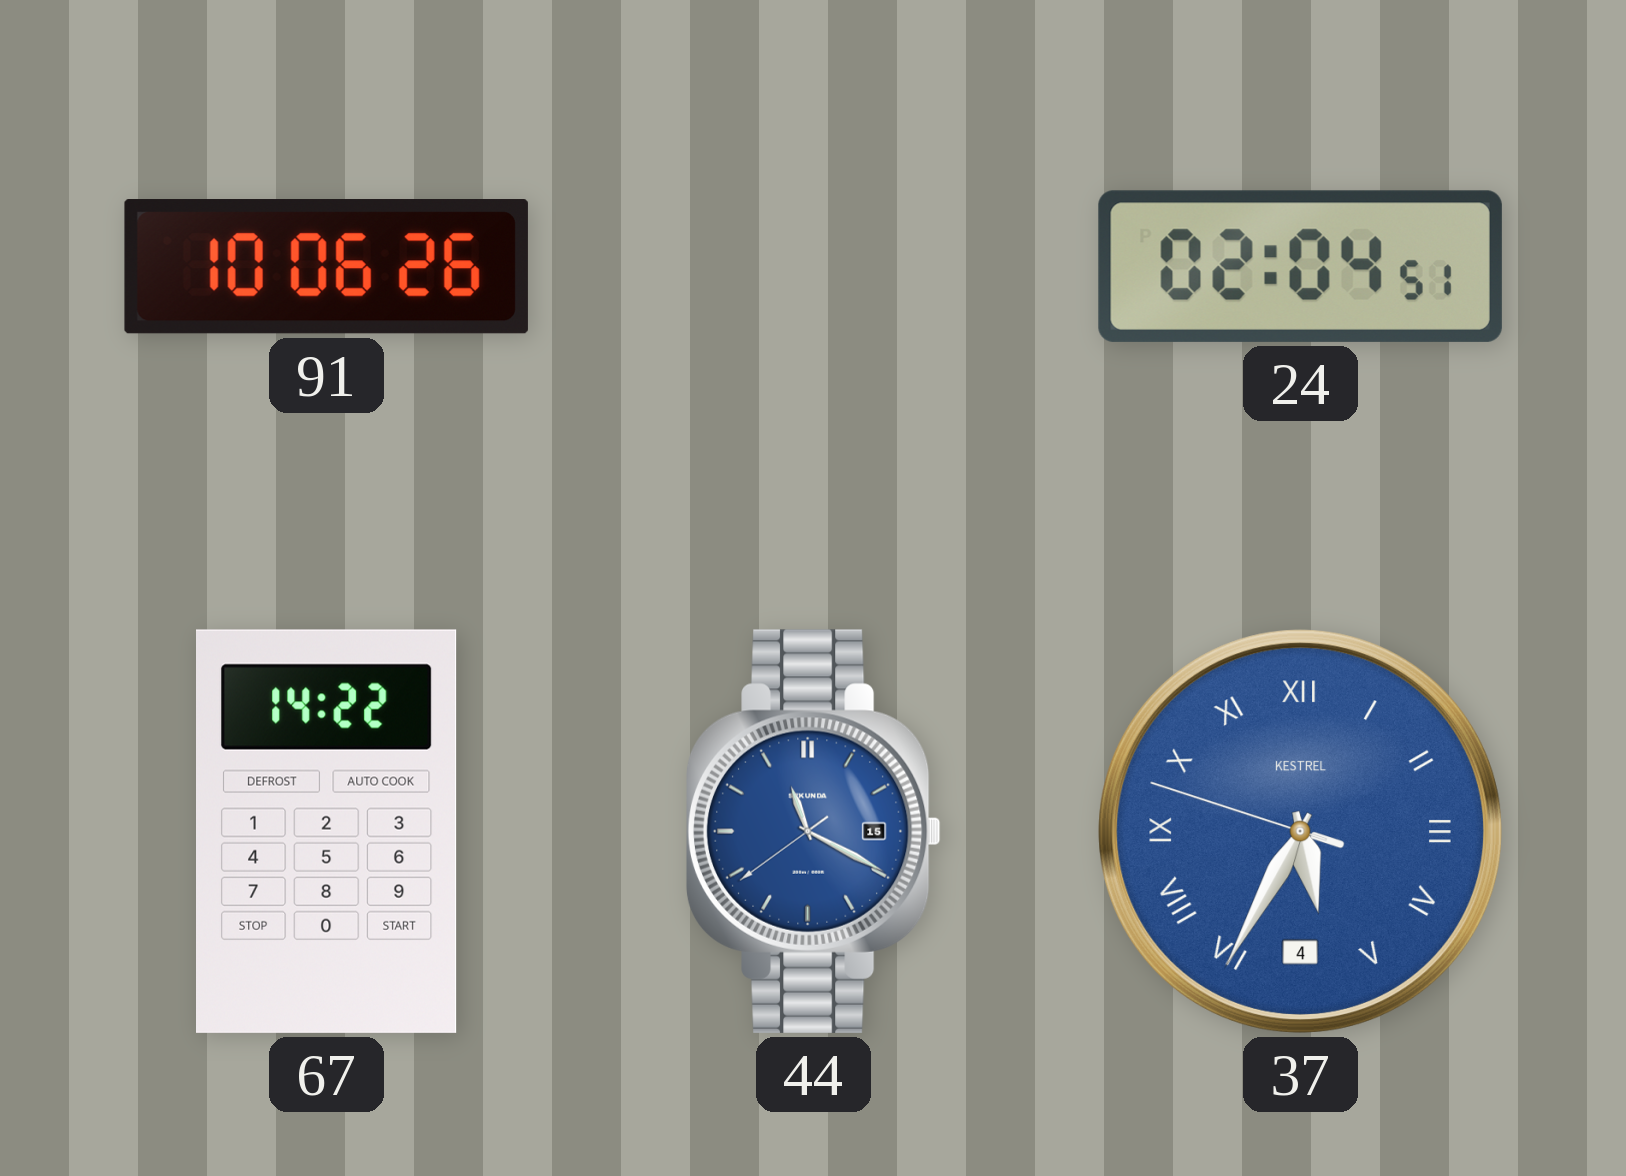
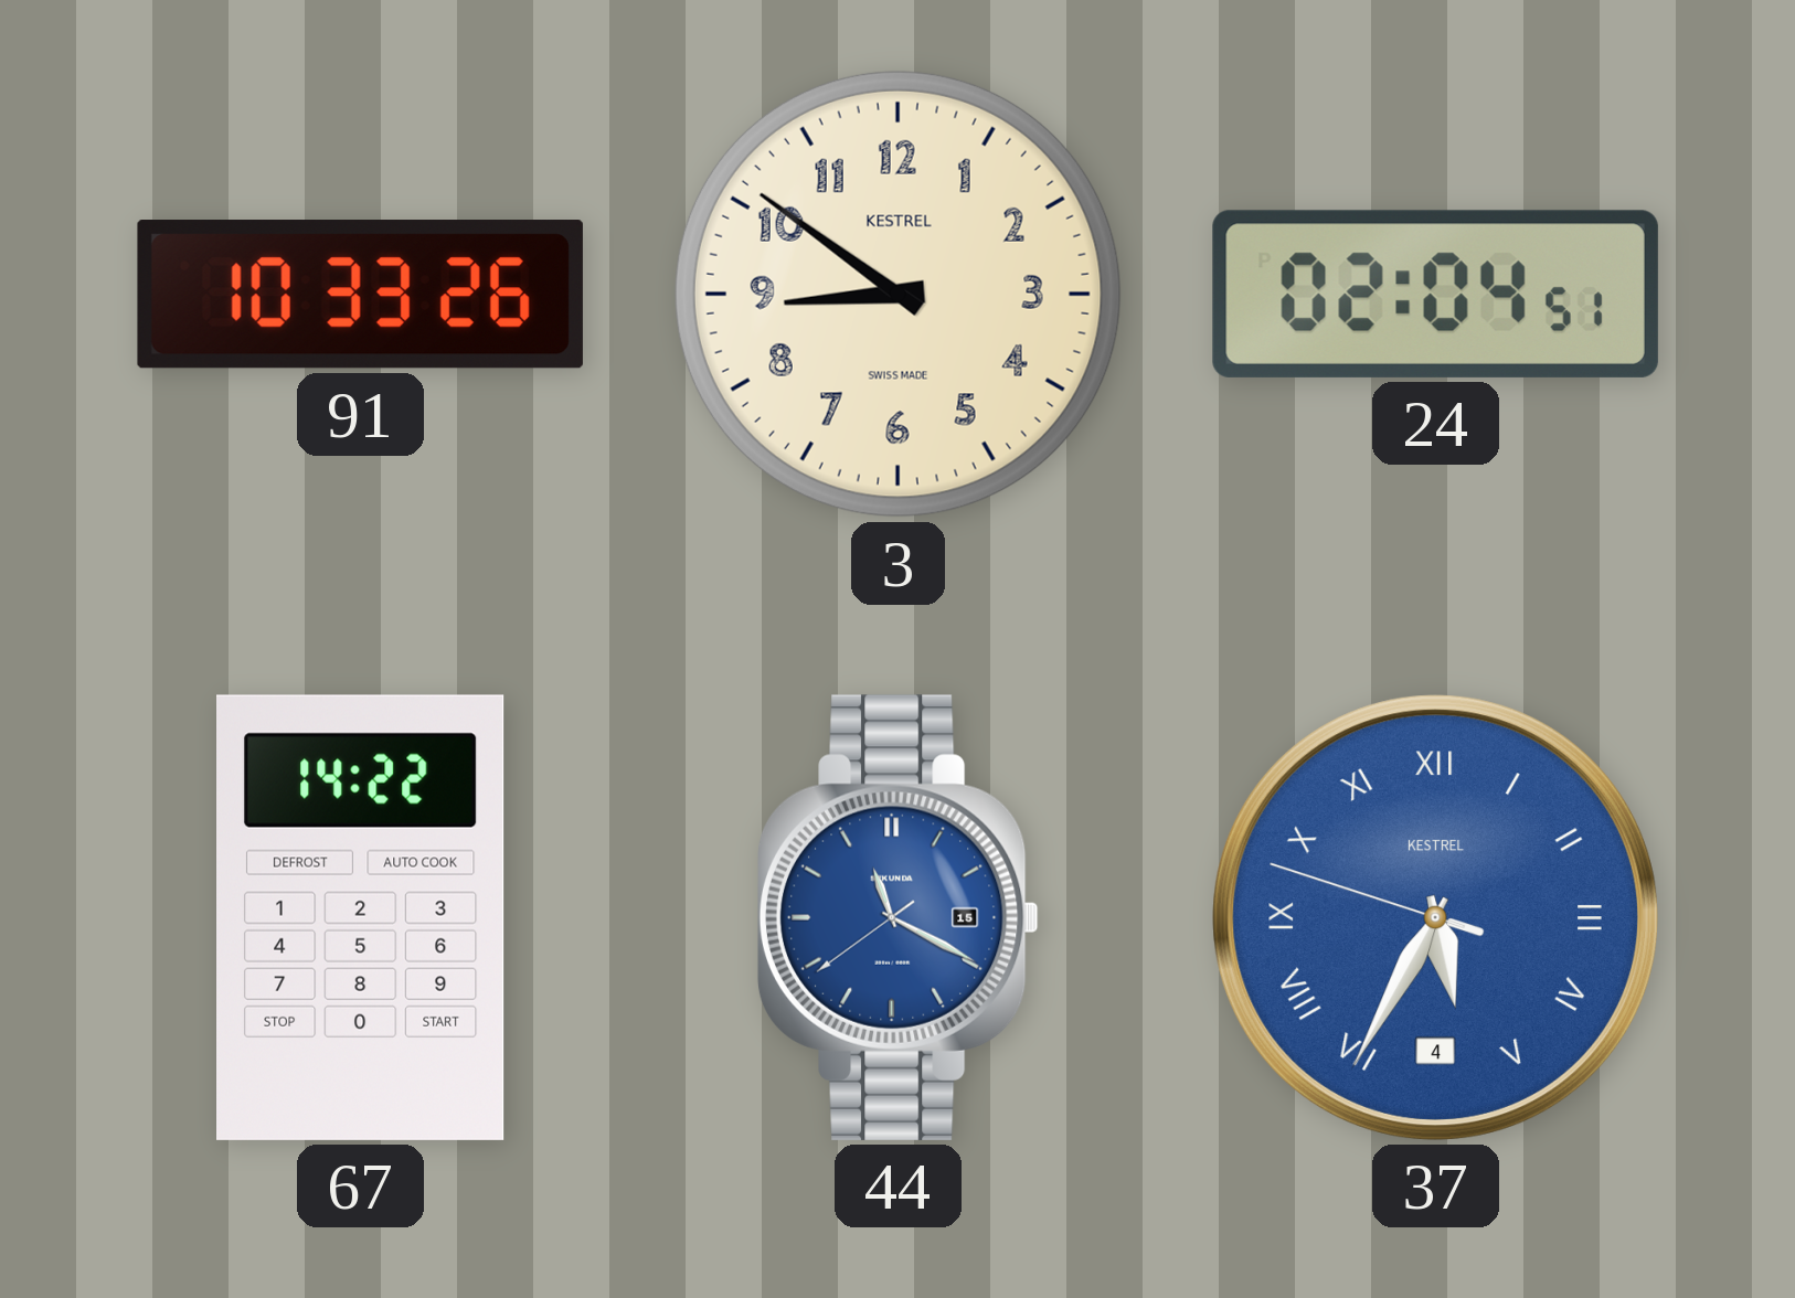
91: 10:06 -> 10:33
3: none -> 8:51
